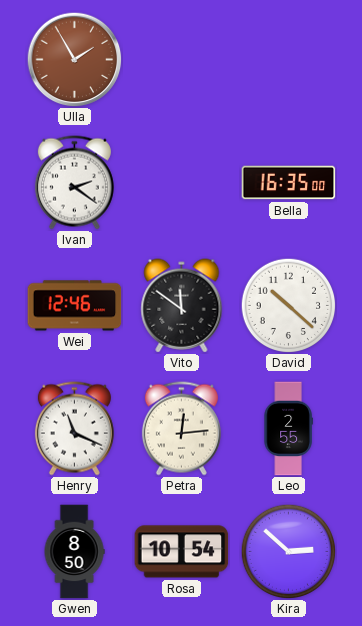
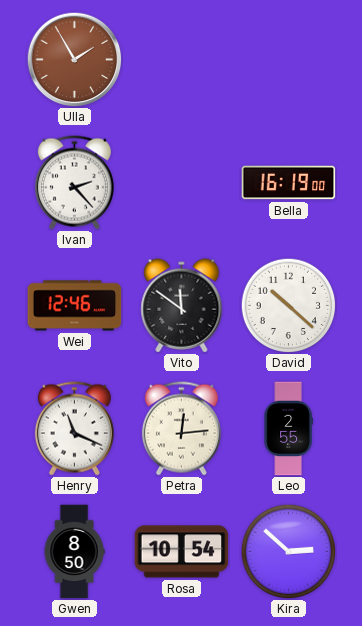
Ivan: 2:21 -> 2:23
Bella: 16:35 -> 16:19
